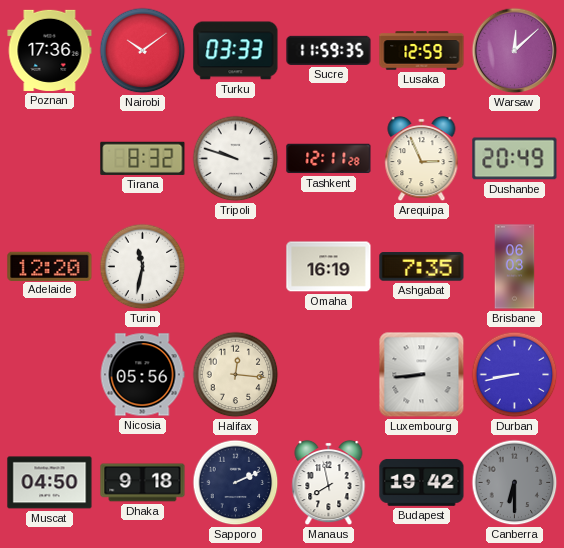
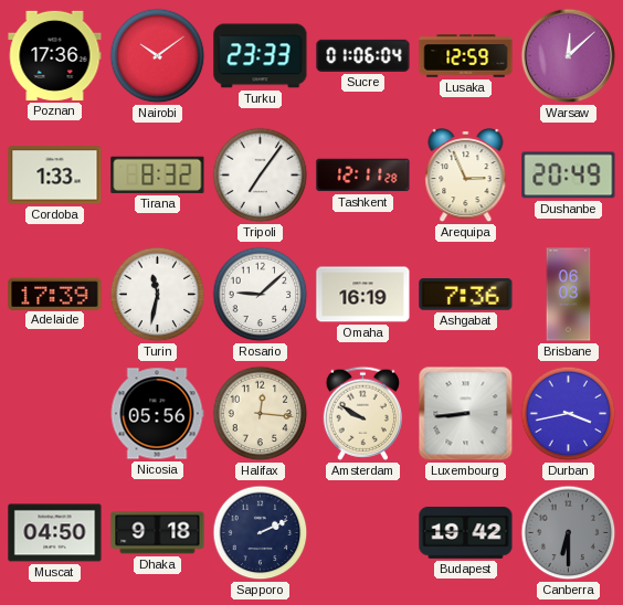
Turku: 03:33 -> 23:33
Sucre: 11:59 -> 01:06
Cordoba: none -> 1:33
Tripoli: 9:48 -> 7:06
Adelaide: 12:20 -> 17:39
Rosario: none -> 9:08
Ashgabat: 7:35 -> 7:36
Amsterdam: none -> 9:50
Durban: 8:43 -> 3:43
Manaus: 7:58 -> none
